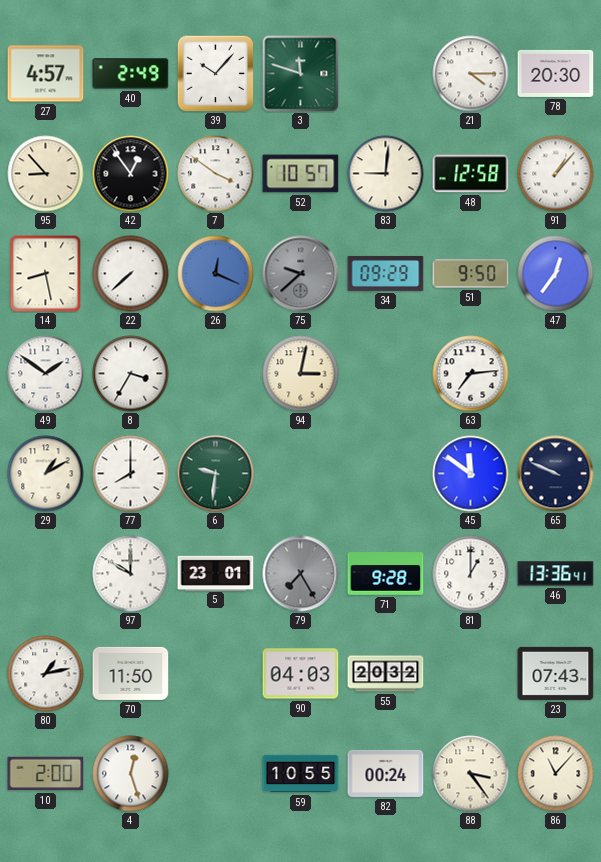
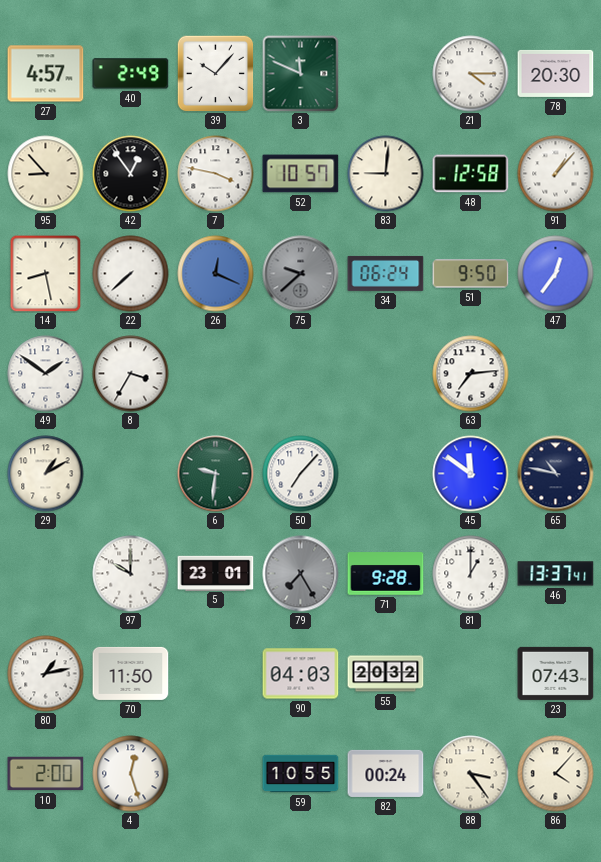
3: 11:48 -> 11:49
7: 3:51 -> 3:47
34: 09:29 -> 06:24
94: 3:02 -> none
77: 8:00 -> none
50: none -> 7:07
65: 9:49 -> 10:47
46: 13:36 -> 13:37
86: 11:07 -> 4:07
